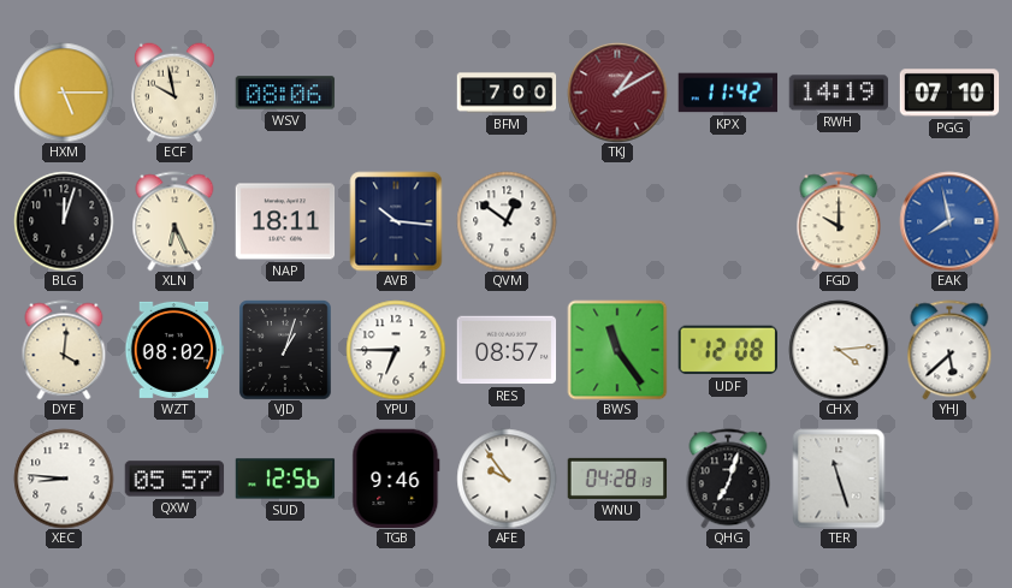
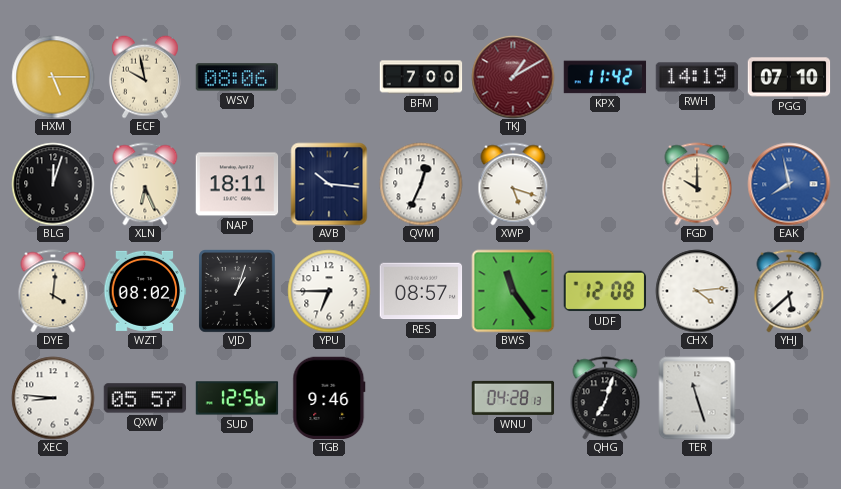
QVM: 12:51 -> 12:34
XWP: none -> 5:18
AFE: 9:54 -> none
